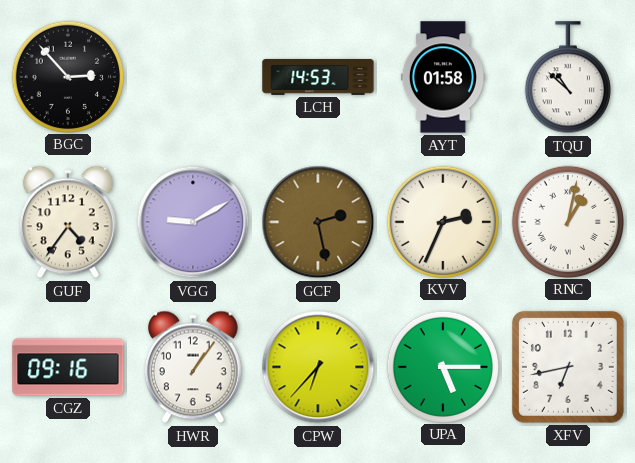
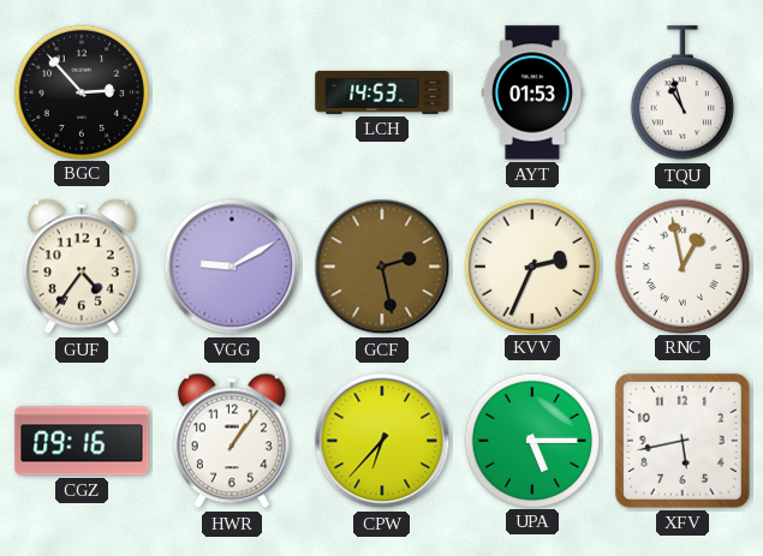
AYT: 01:58 -> 01:53
TQU: 10:52 -> 10:57
RNC: 1:02 -> 12:58
XFV: 6:43 -> 5:43
